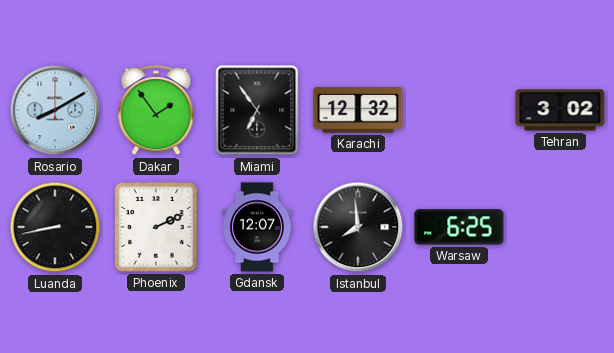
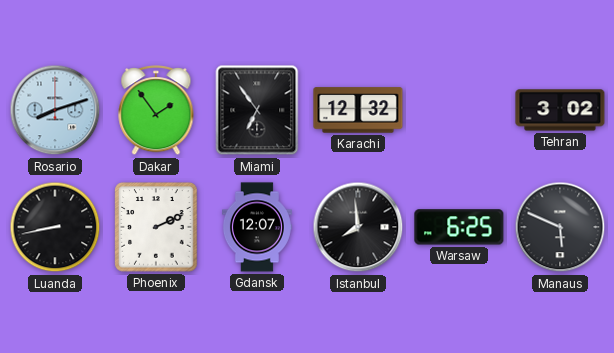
Rosario: 8:10 -> 8:12
Manaus: none -> 5:49
